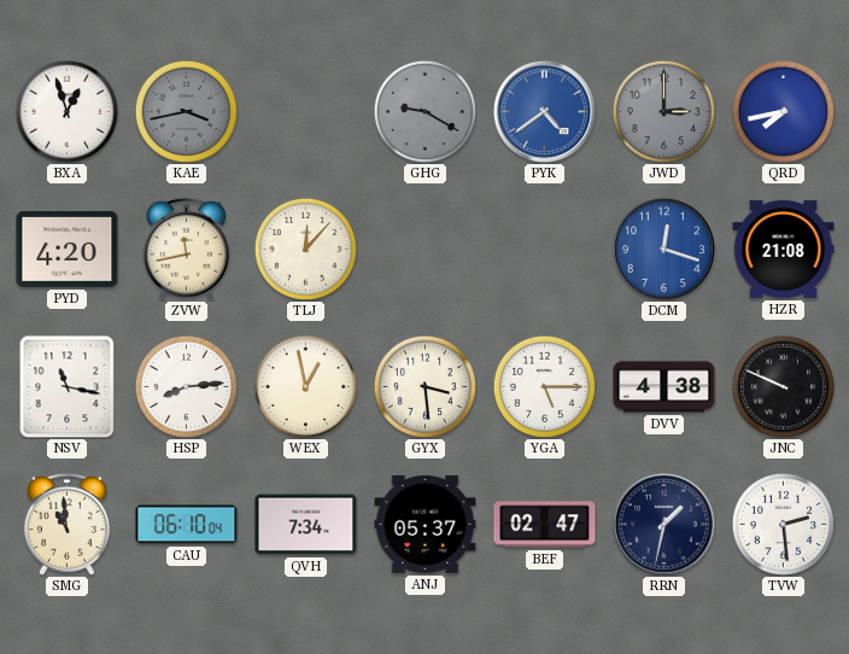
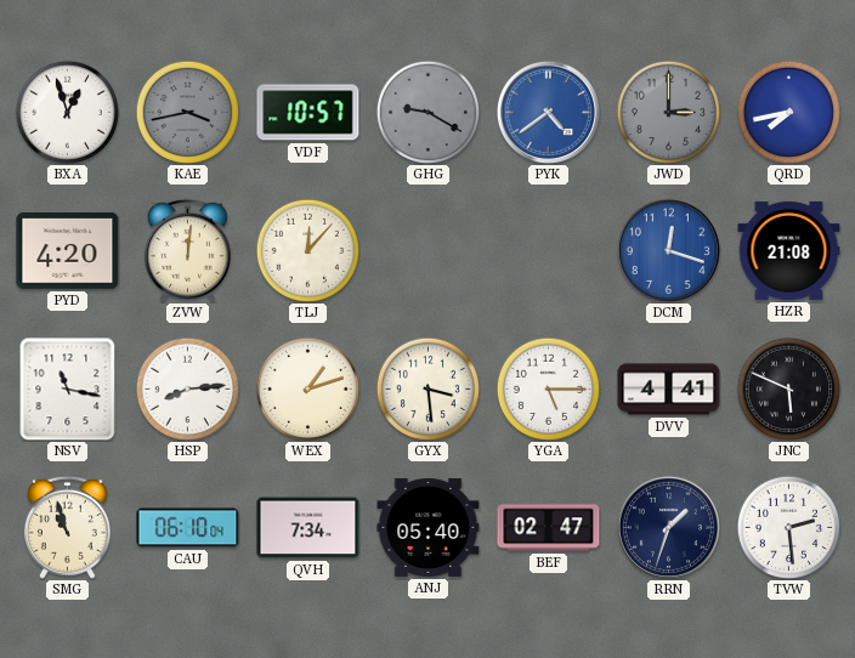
VDF: none -> 10:57
ZVW: 11:43 -> 12:01
WEX: 12:58 -> 1:12
DVV: 4:38 -> 4:41
JNC: 9:49 -> 5:49
SMG: 10:59 -> 10:57
ANJ: 05:37 -> 05:40
RRN: 1:32 -> 1:33
